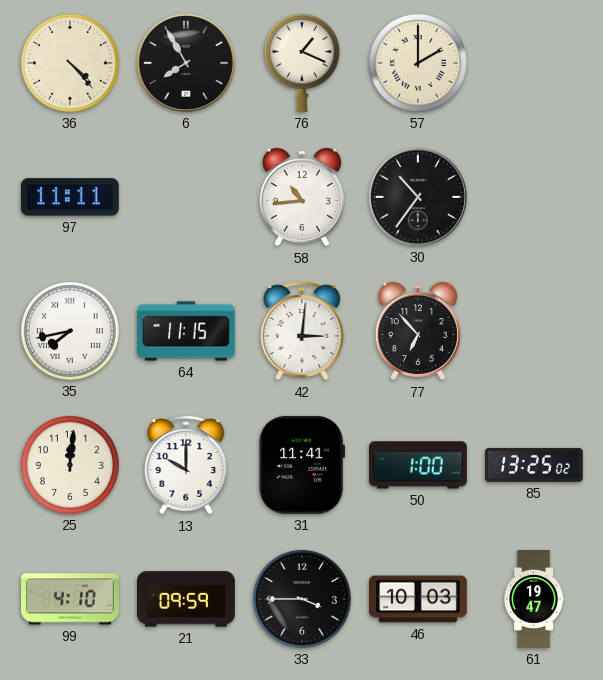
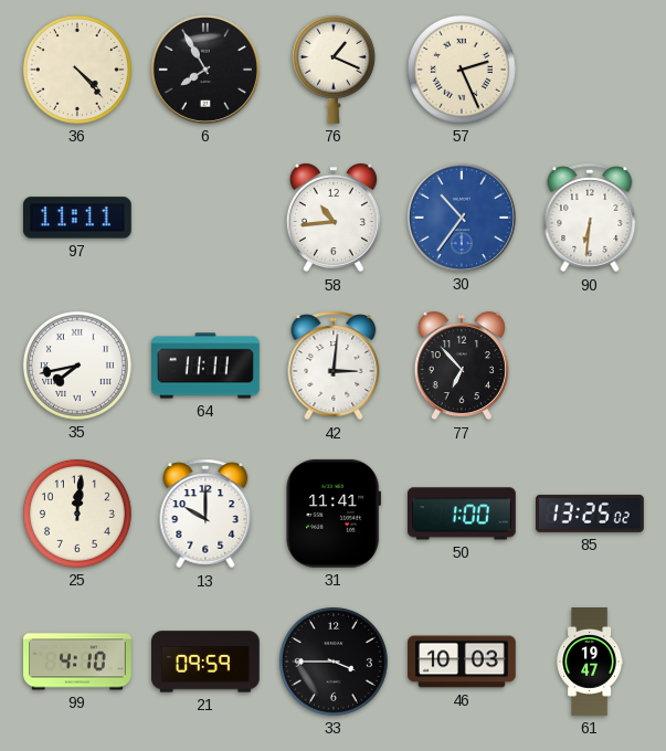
57: 2:00 -> 2:26
30 dial: black -> blue
90: none -> 6:31
64: 11:15 -> 11:11
